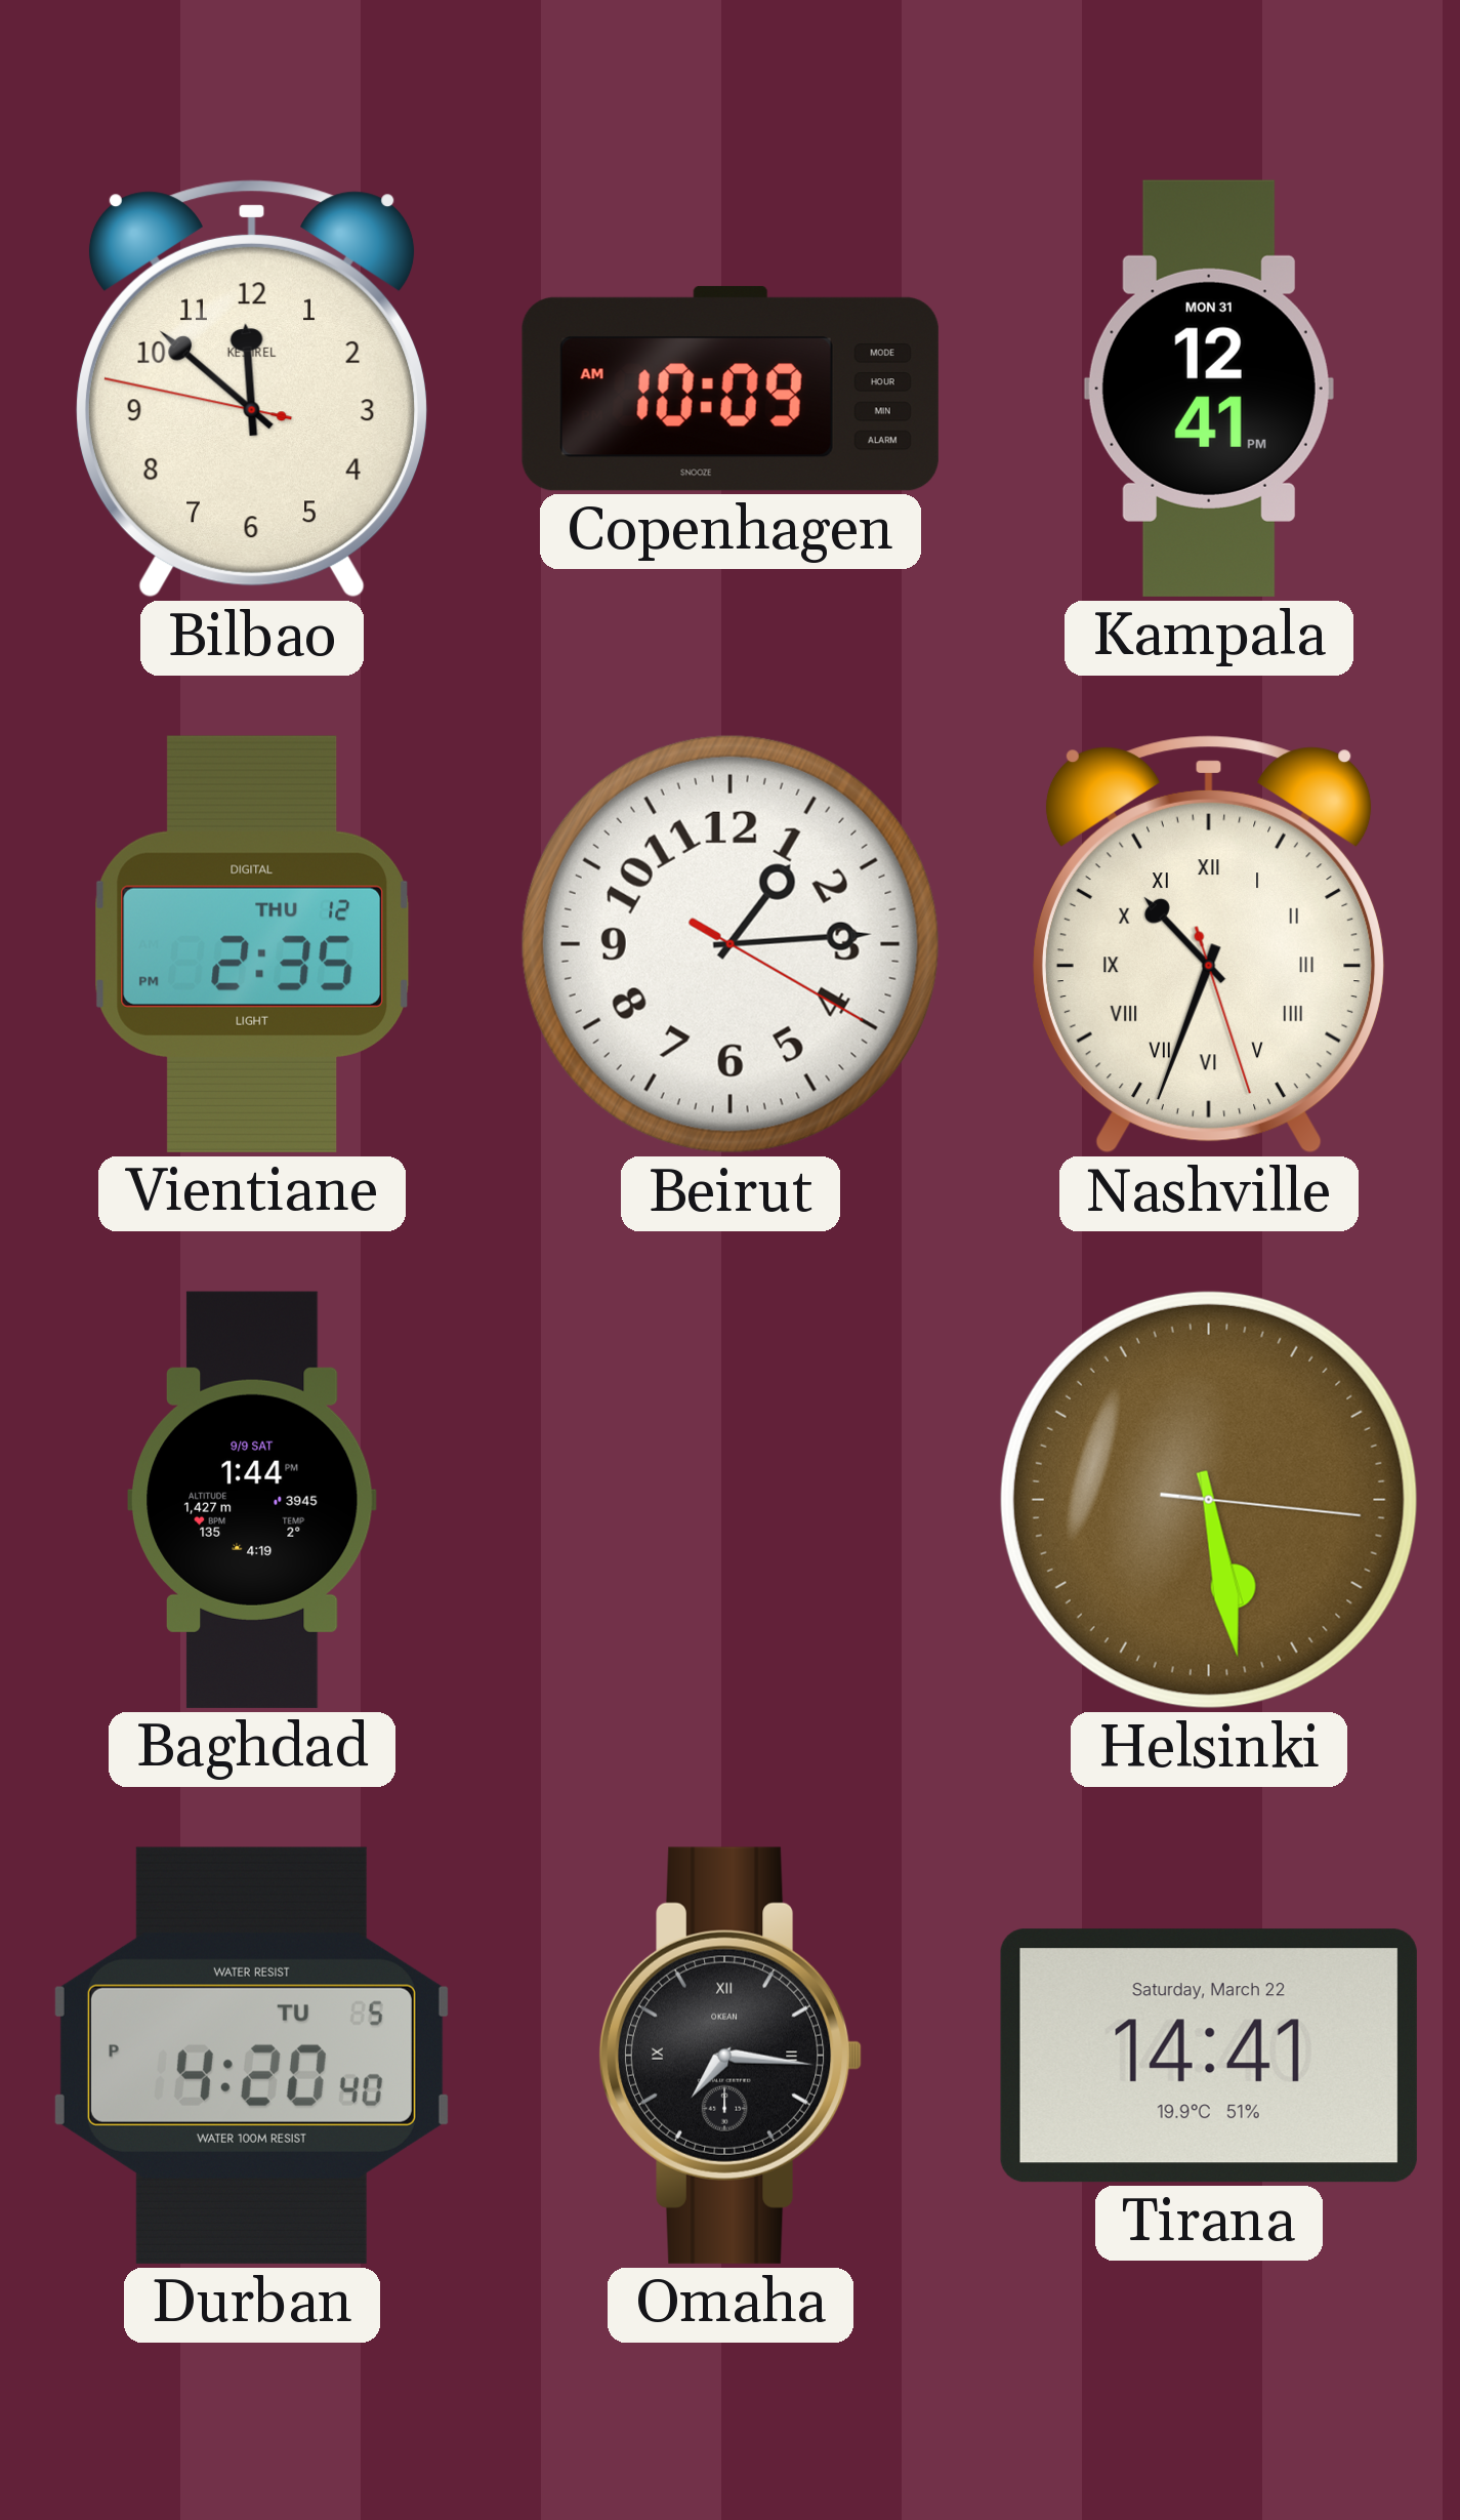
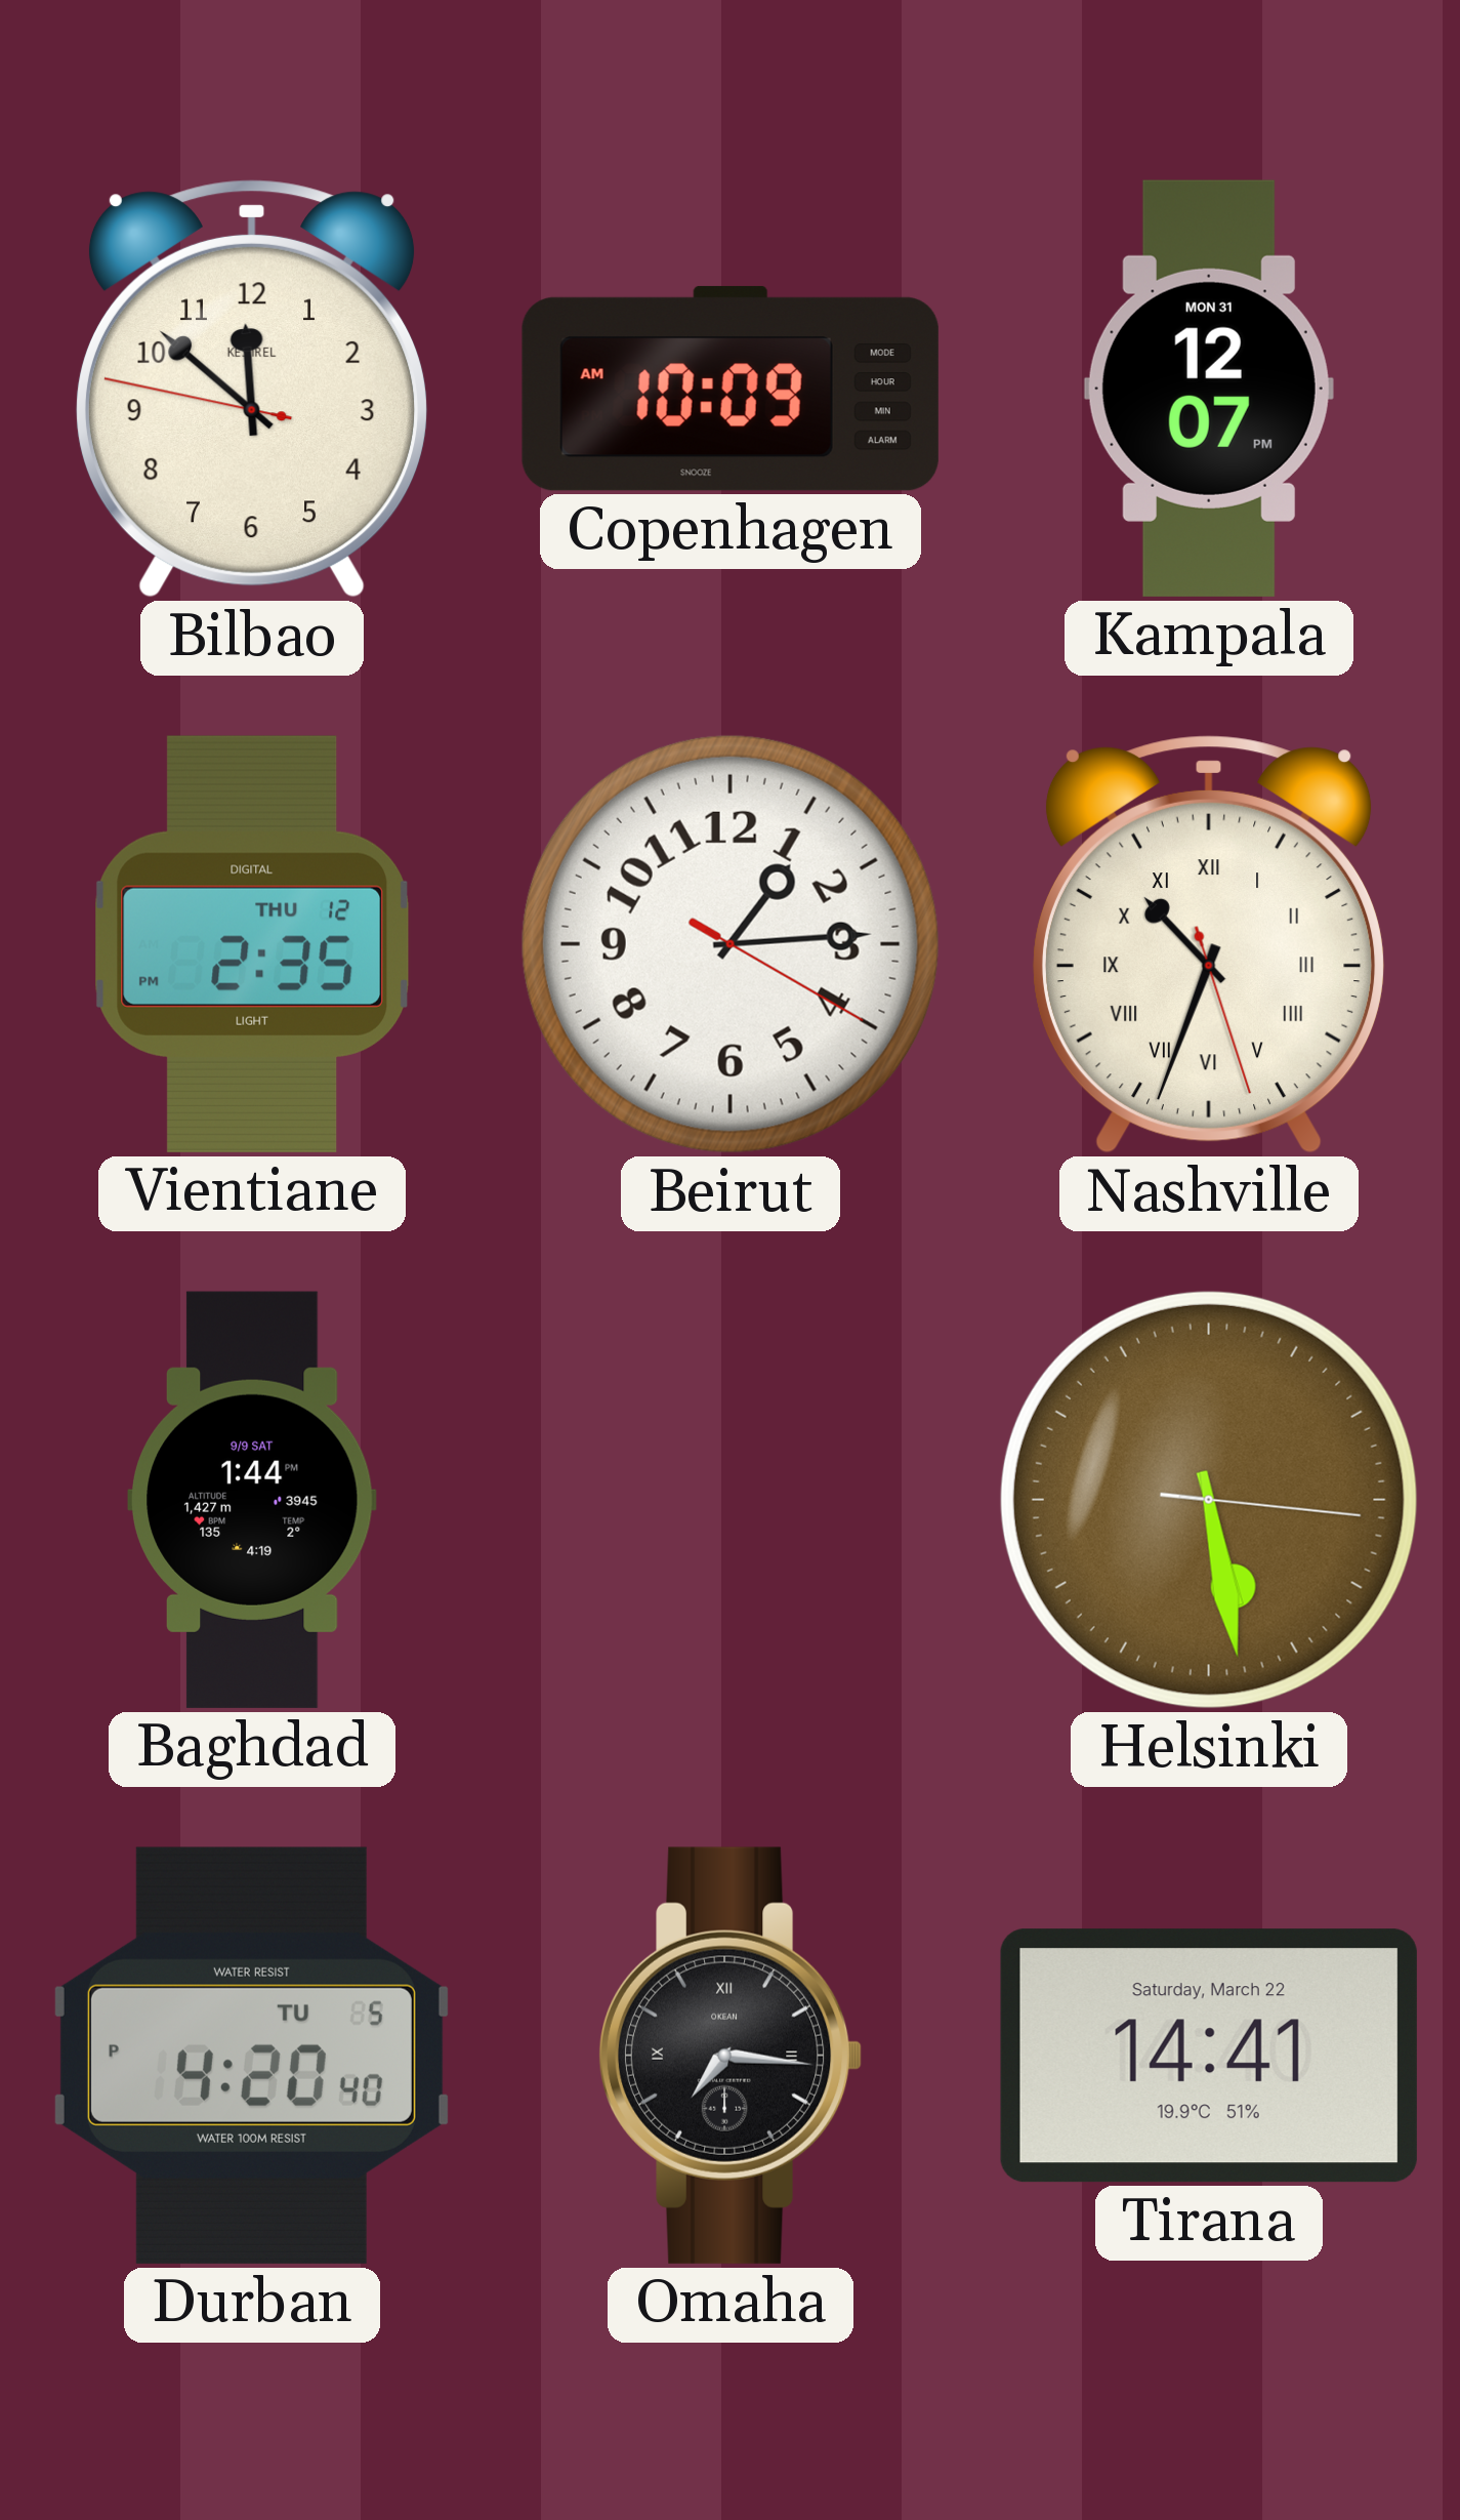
Kampala: 12:41 -> 12:07
